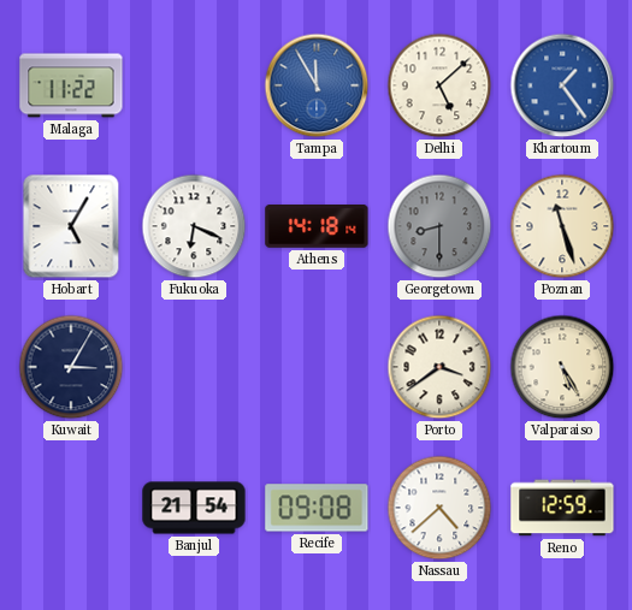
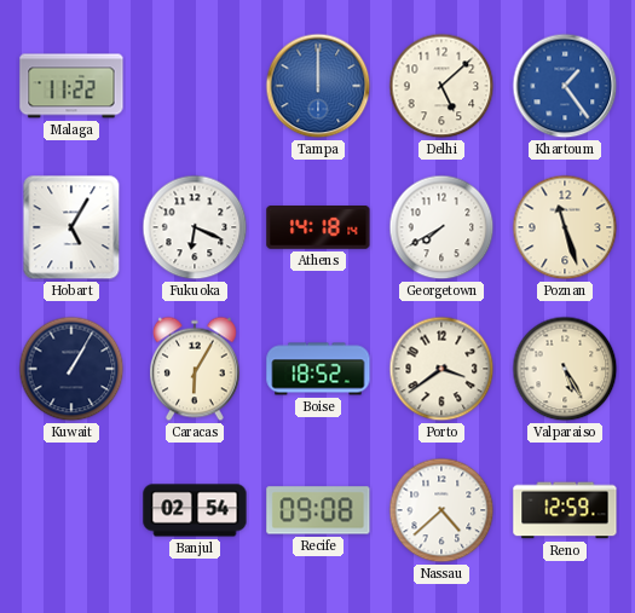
Tampa: 11:55 -> 12:00
Georgetown: 8:30 -> 7:40
Georgetown dial: grey -> white
Kuwait: 3:05 -> 1:05
Caracas: none -> 6:05
Boise: none -> 18:52
Banjul: 21:54 -> 02:54
